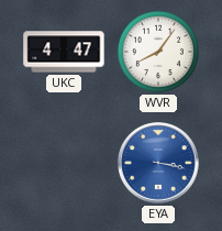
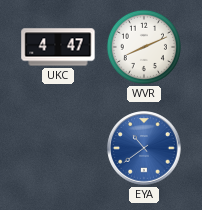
WVR: 8:06 -> 8:11
EYA: 3:17 -> 10:39
